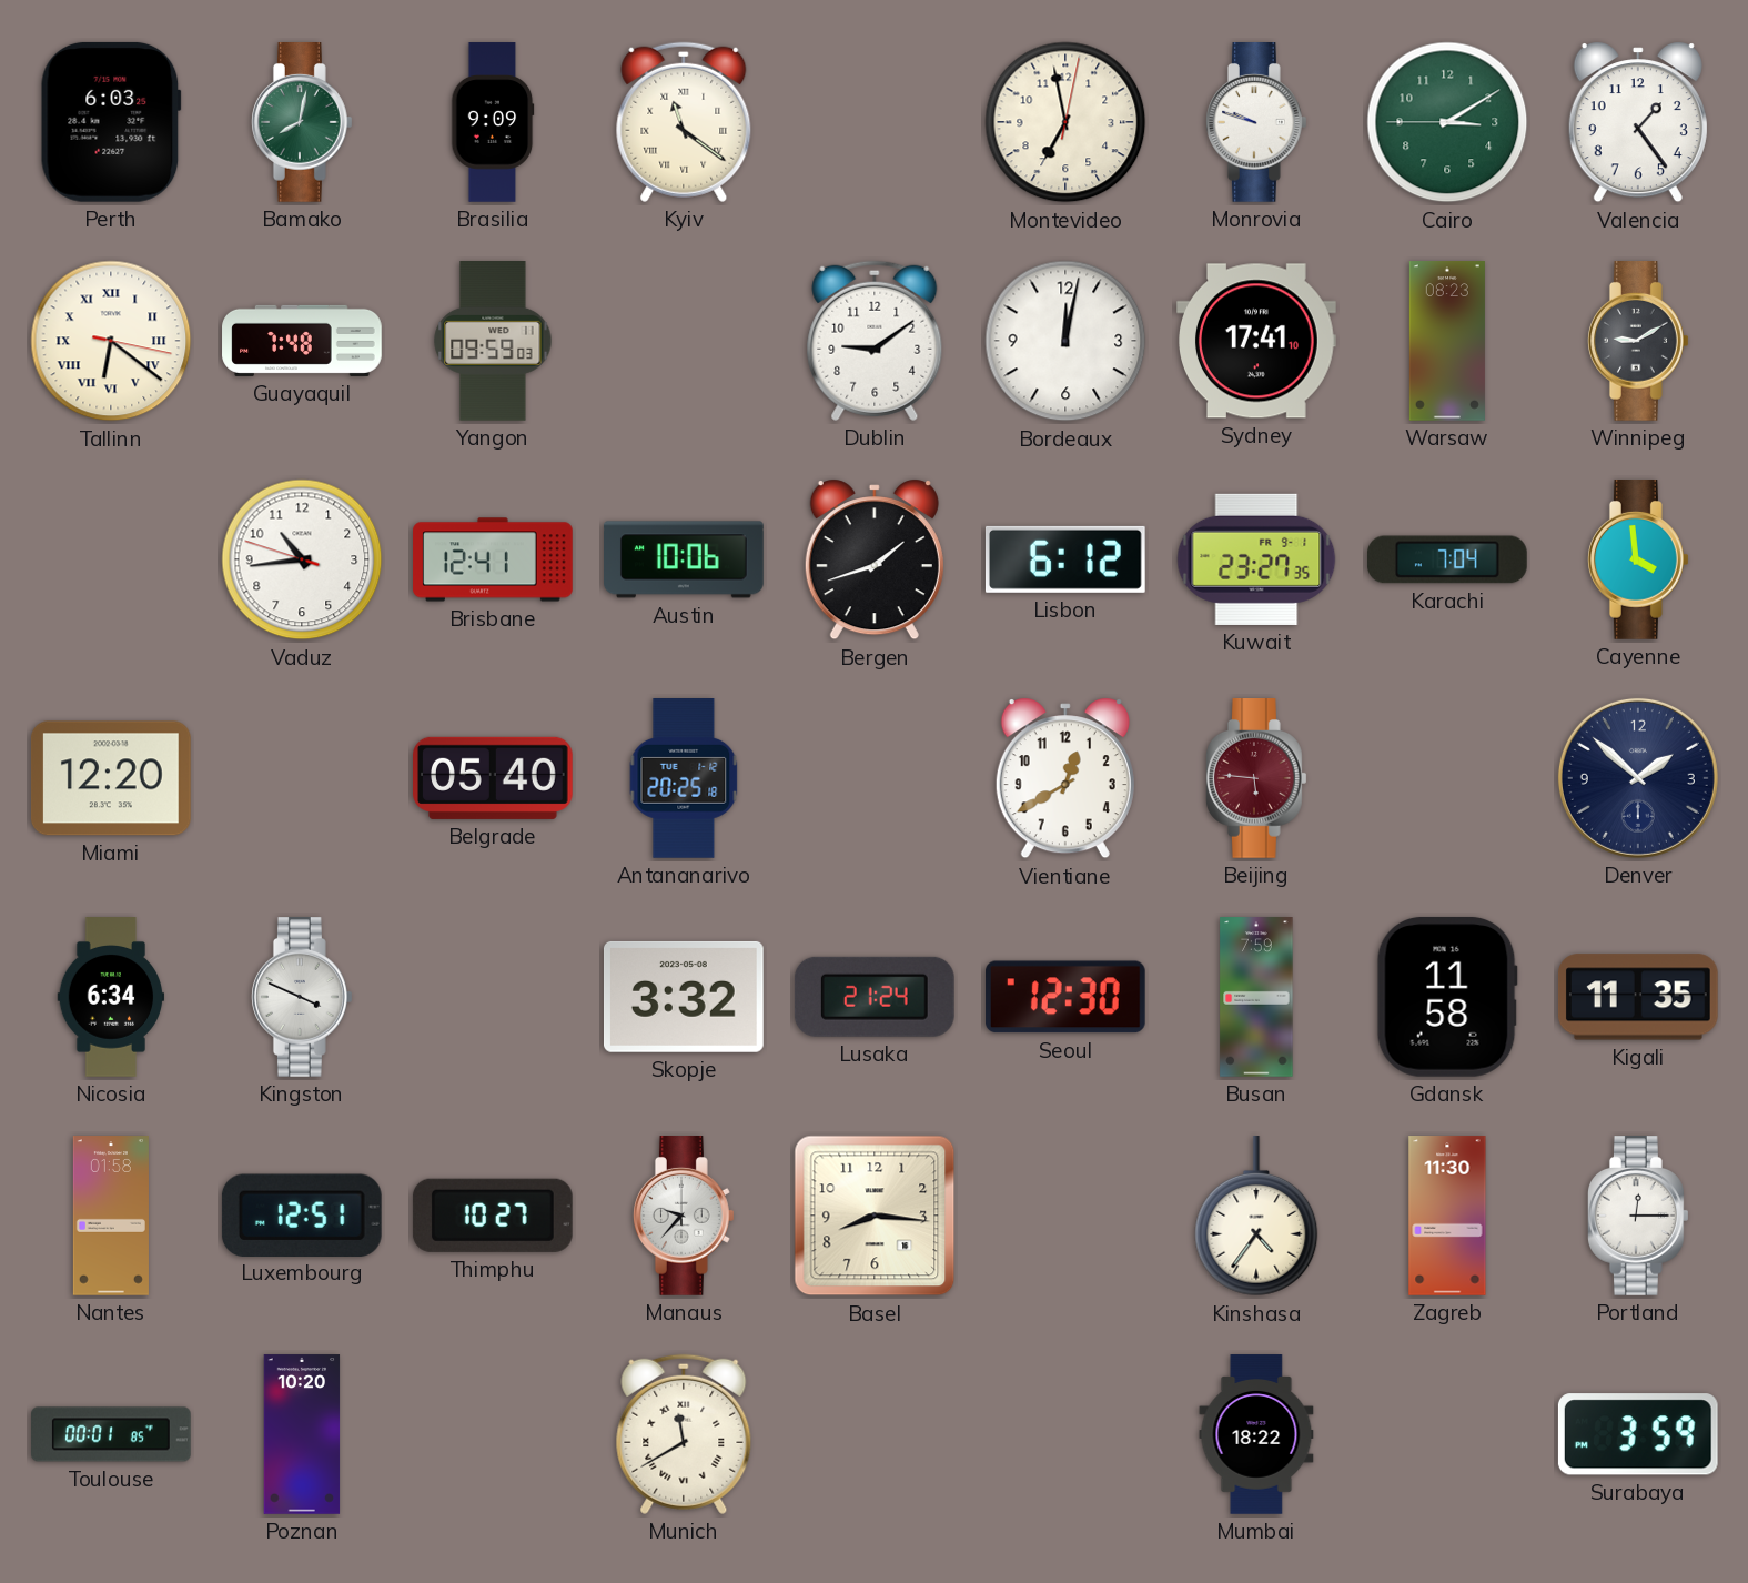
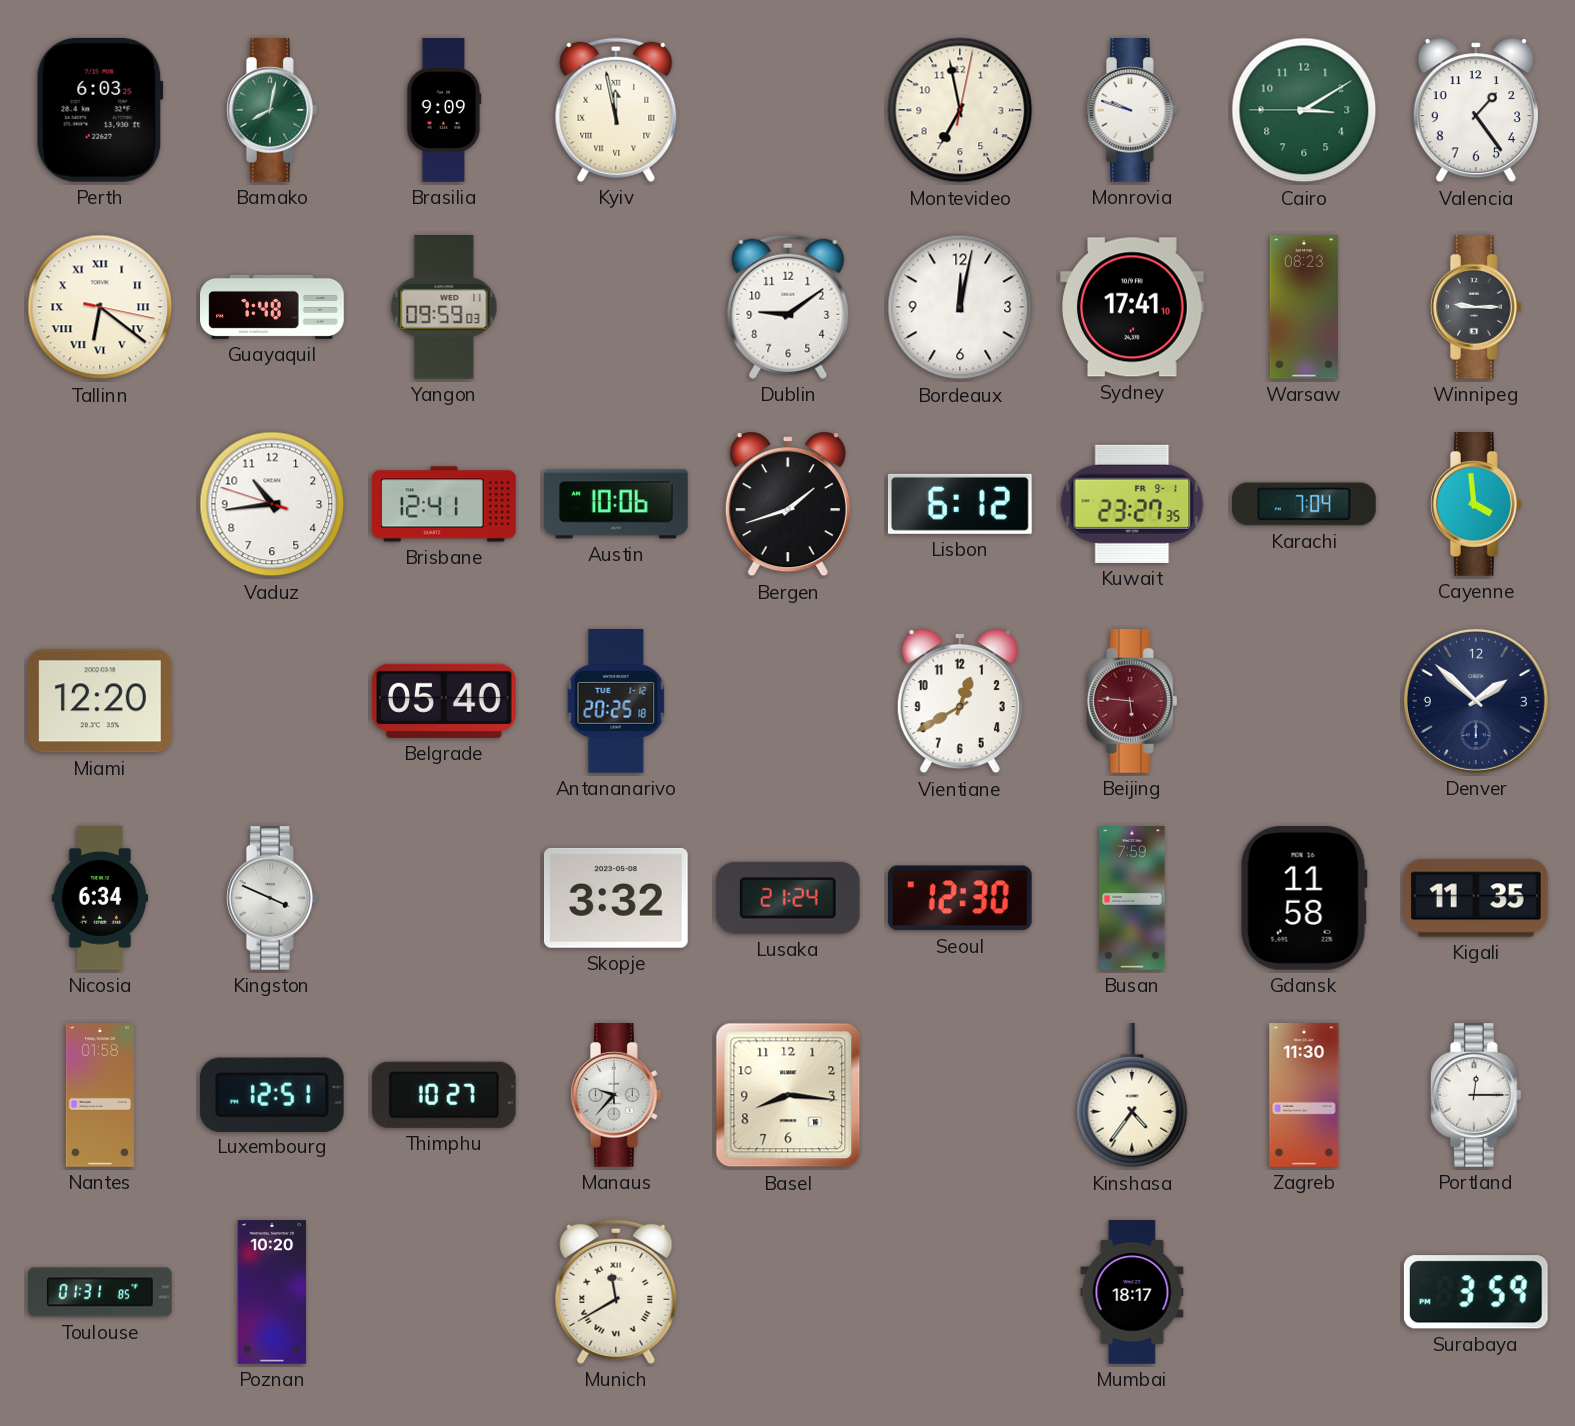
Kyiv: 11:21 -> 11:58
Winnipeg: 9:10 -> 9:15
Toulouse: 00:01 -> 01:31
Mumbai: 18:22 -> 18:17
